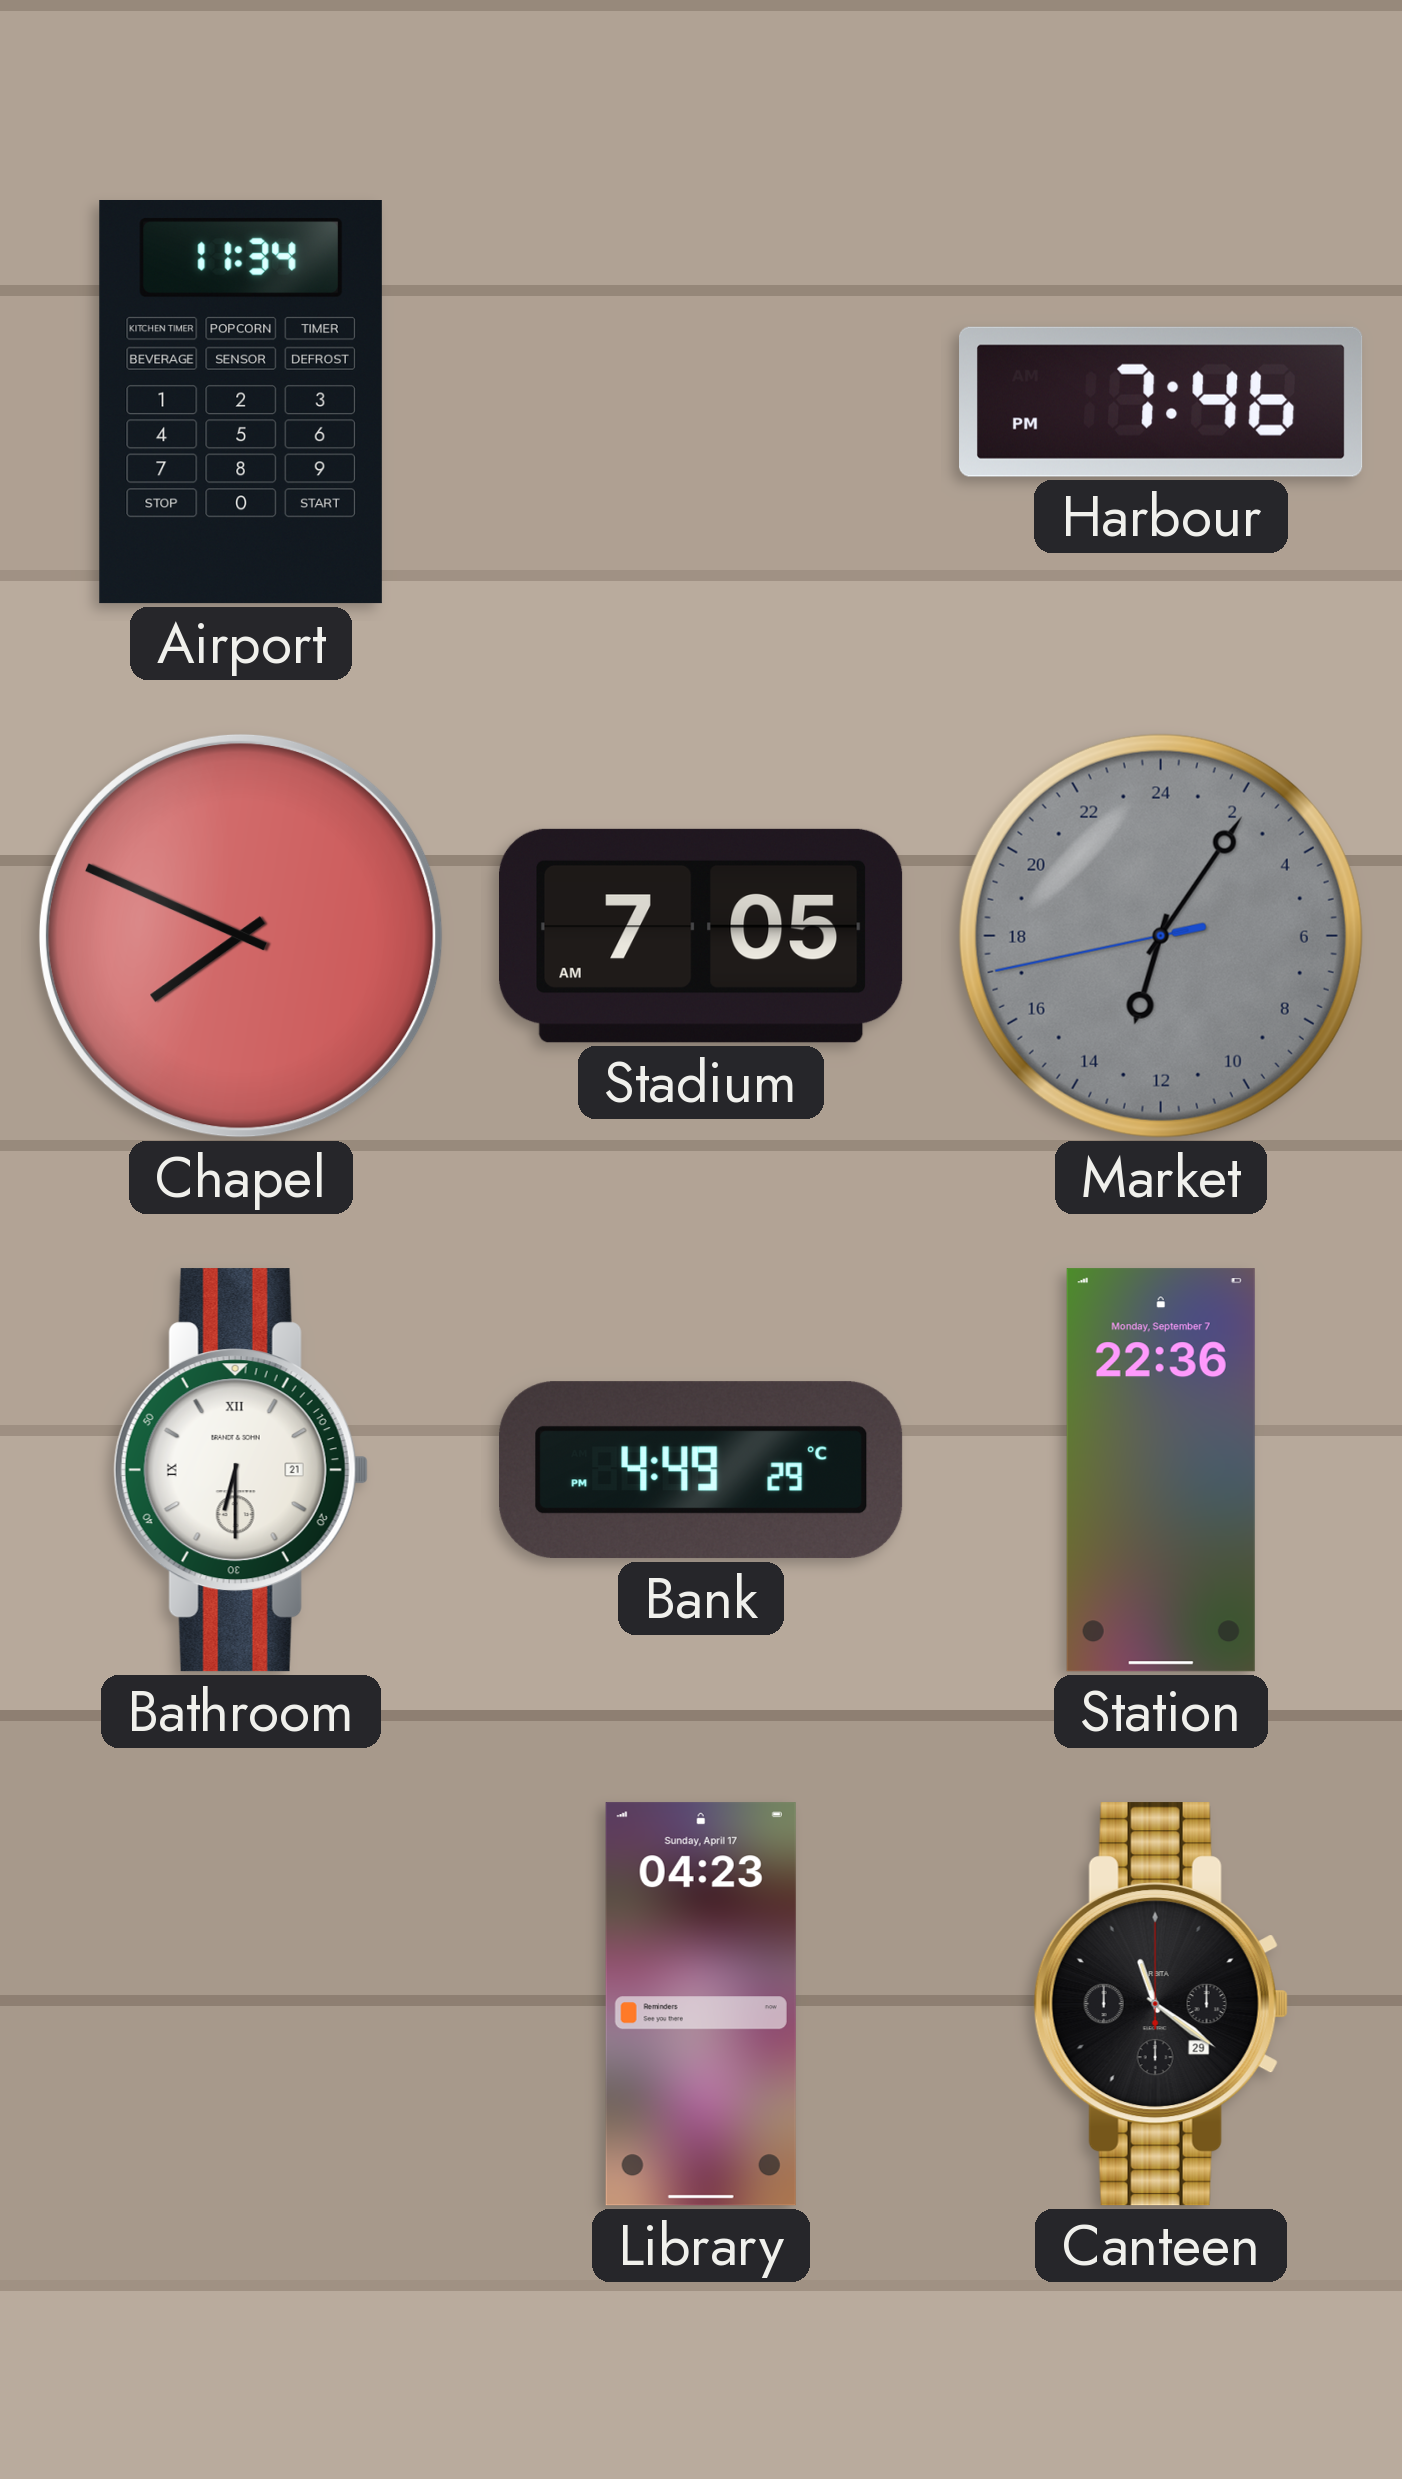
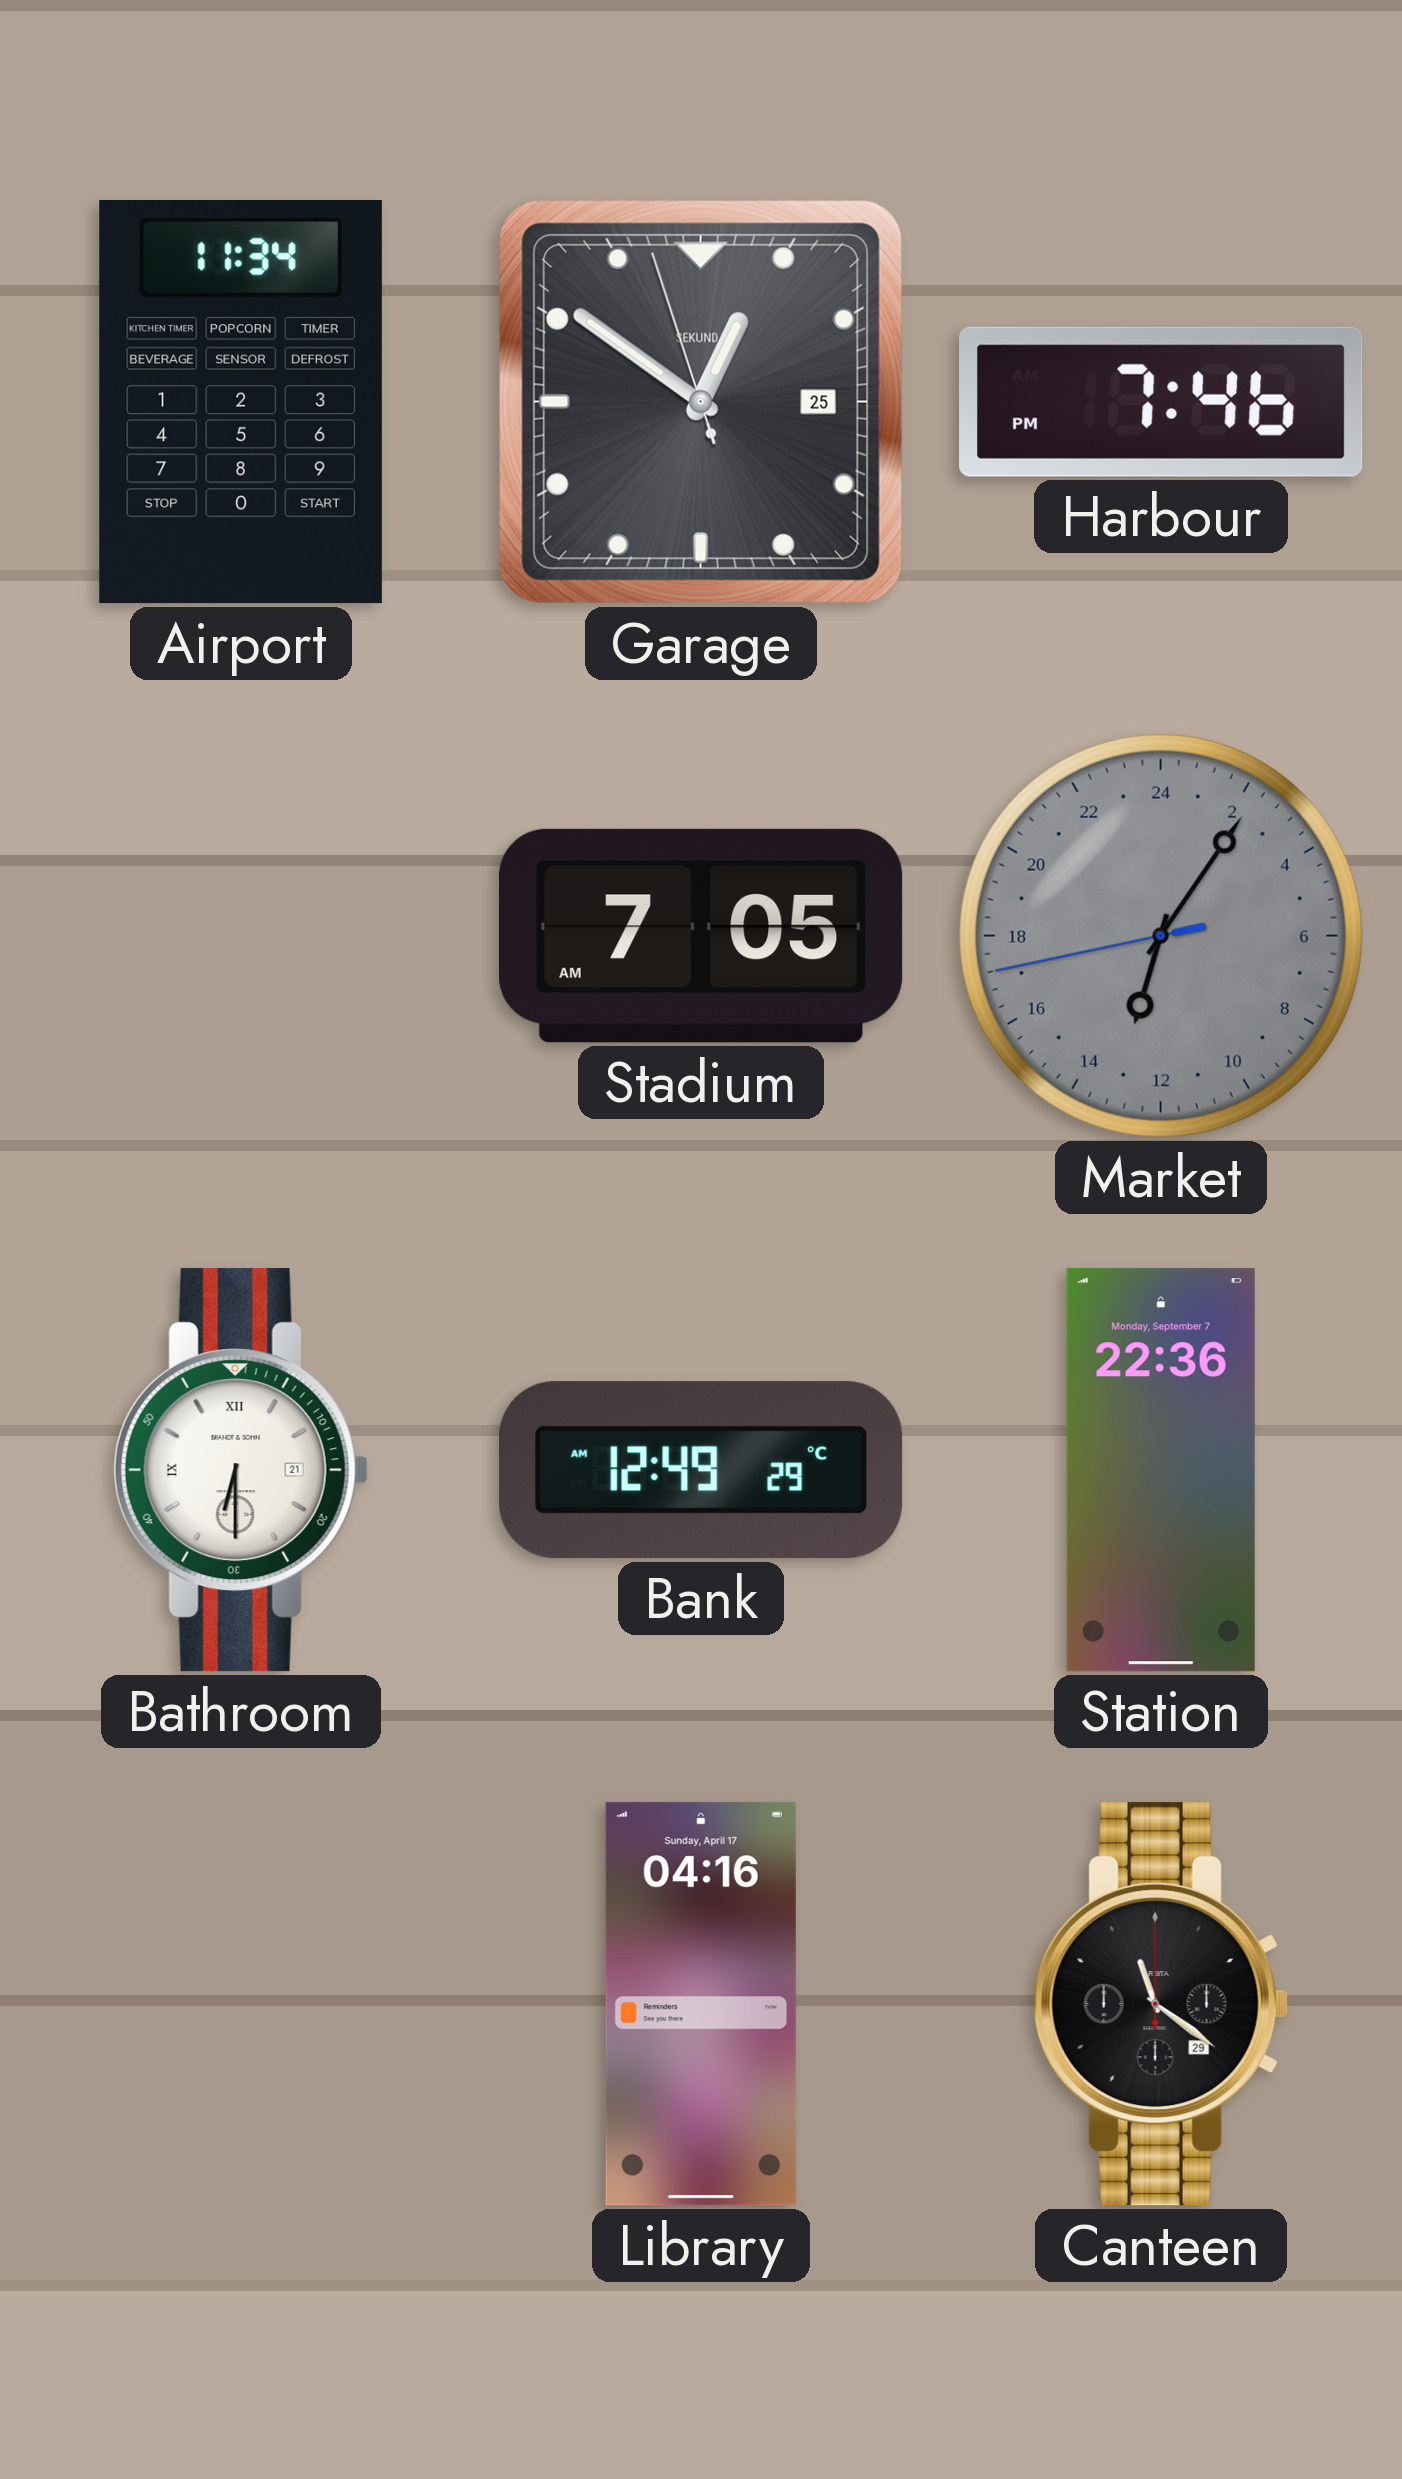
Garage: none -> 12:50
Chapel: 7:49 -> none
Bank: 4:49 -> 12:49
Library: 04:23 -> 04:16
